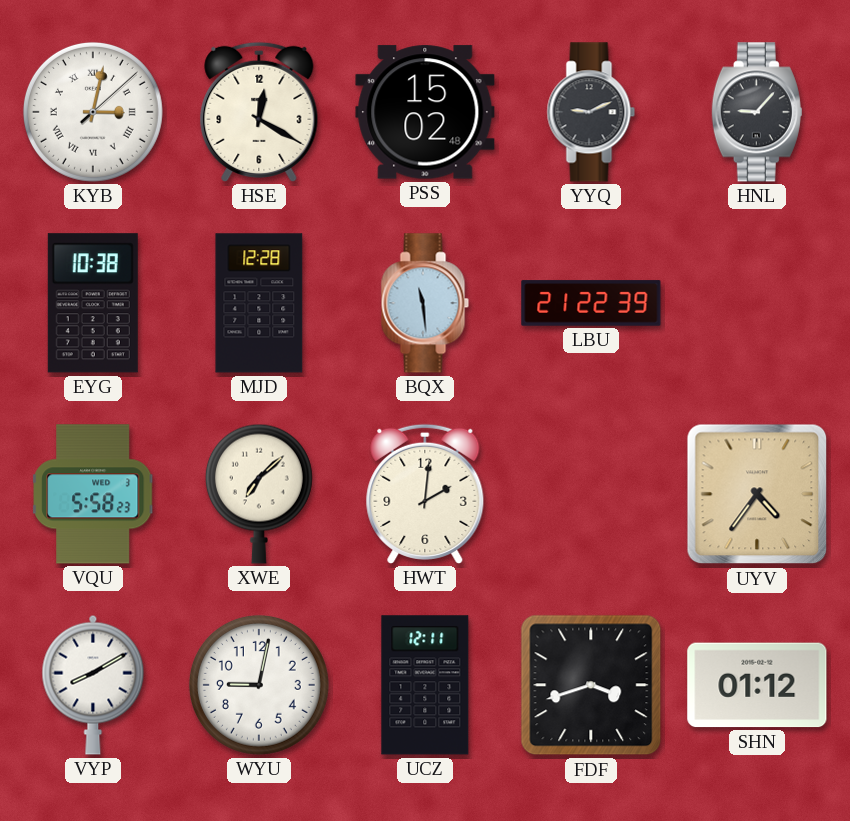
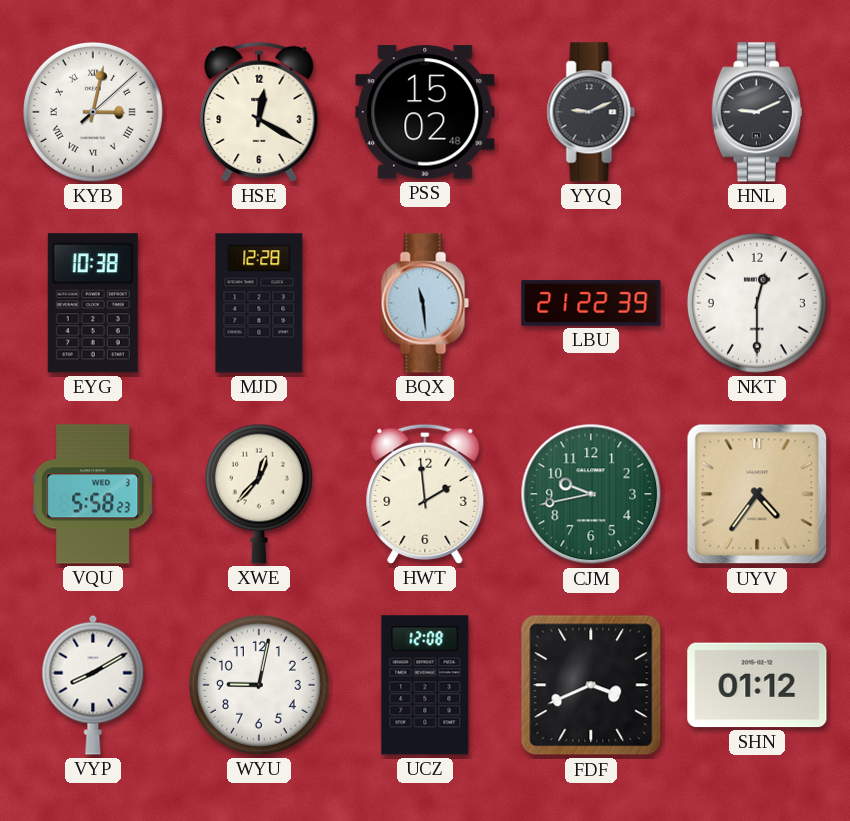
HNL: 9:07 -> 9:11
NKT: none -> 12:30
XWE: 7:08 -> 12:37
HWT: 2:01 -> 1:59
CJM: none -> 9:43
UCZ: 12:11 -> 12:08
FDF: 3:42 -> 3:41
